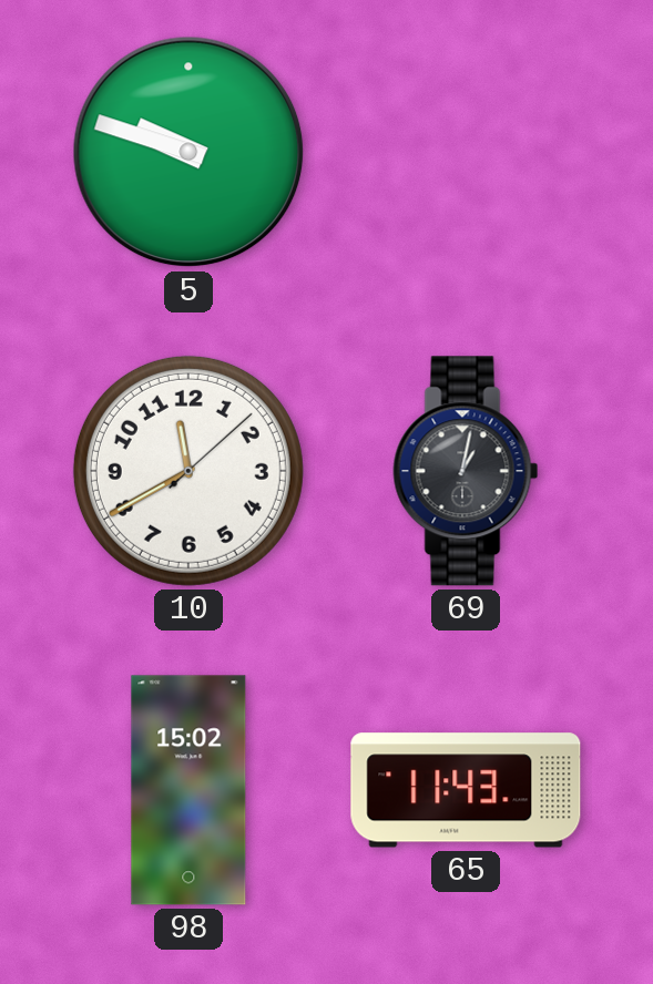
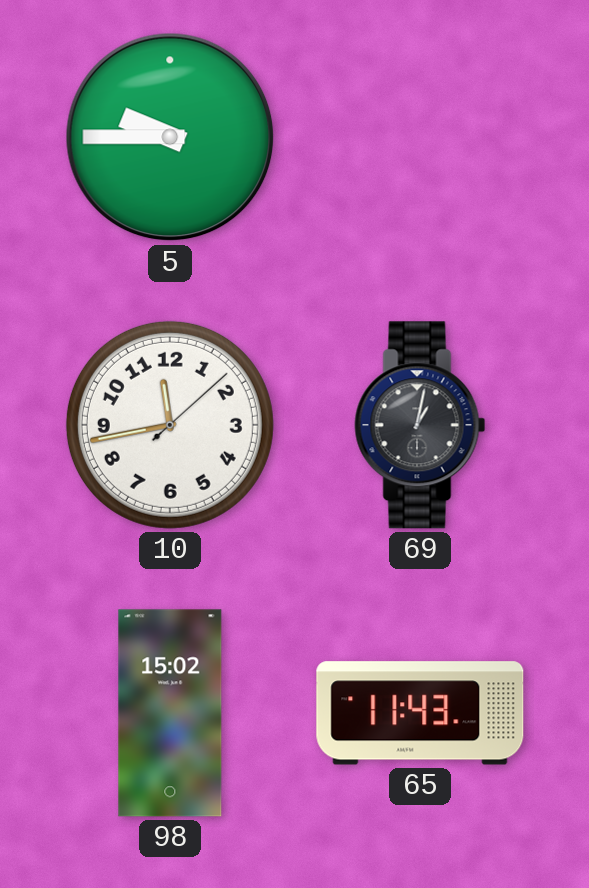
5: 9:48 -> 9:45
10: 11:40 -> 11:43
